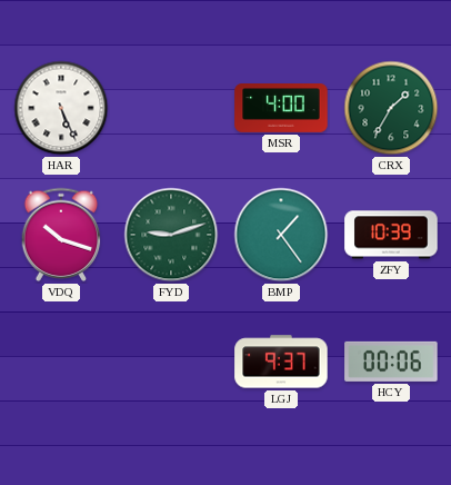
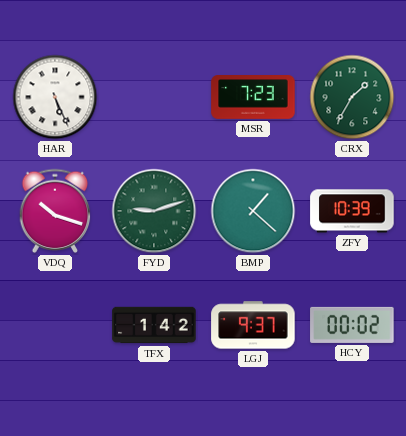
MSR: 4:00 -> 7:23
BMP: 1:24 -> 1:22
TFX: none -> 1:42
HCY: 00:06 -> 00:02
